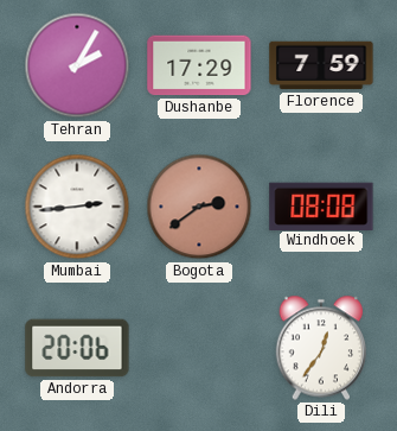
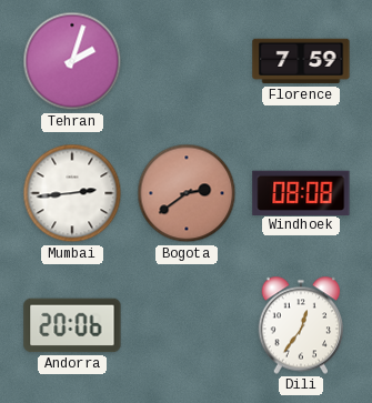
Tehran: 2:05 -> 2:03
Dushanbe: 17:29 -> none
